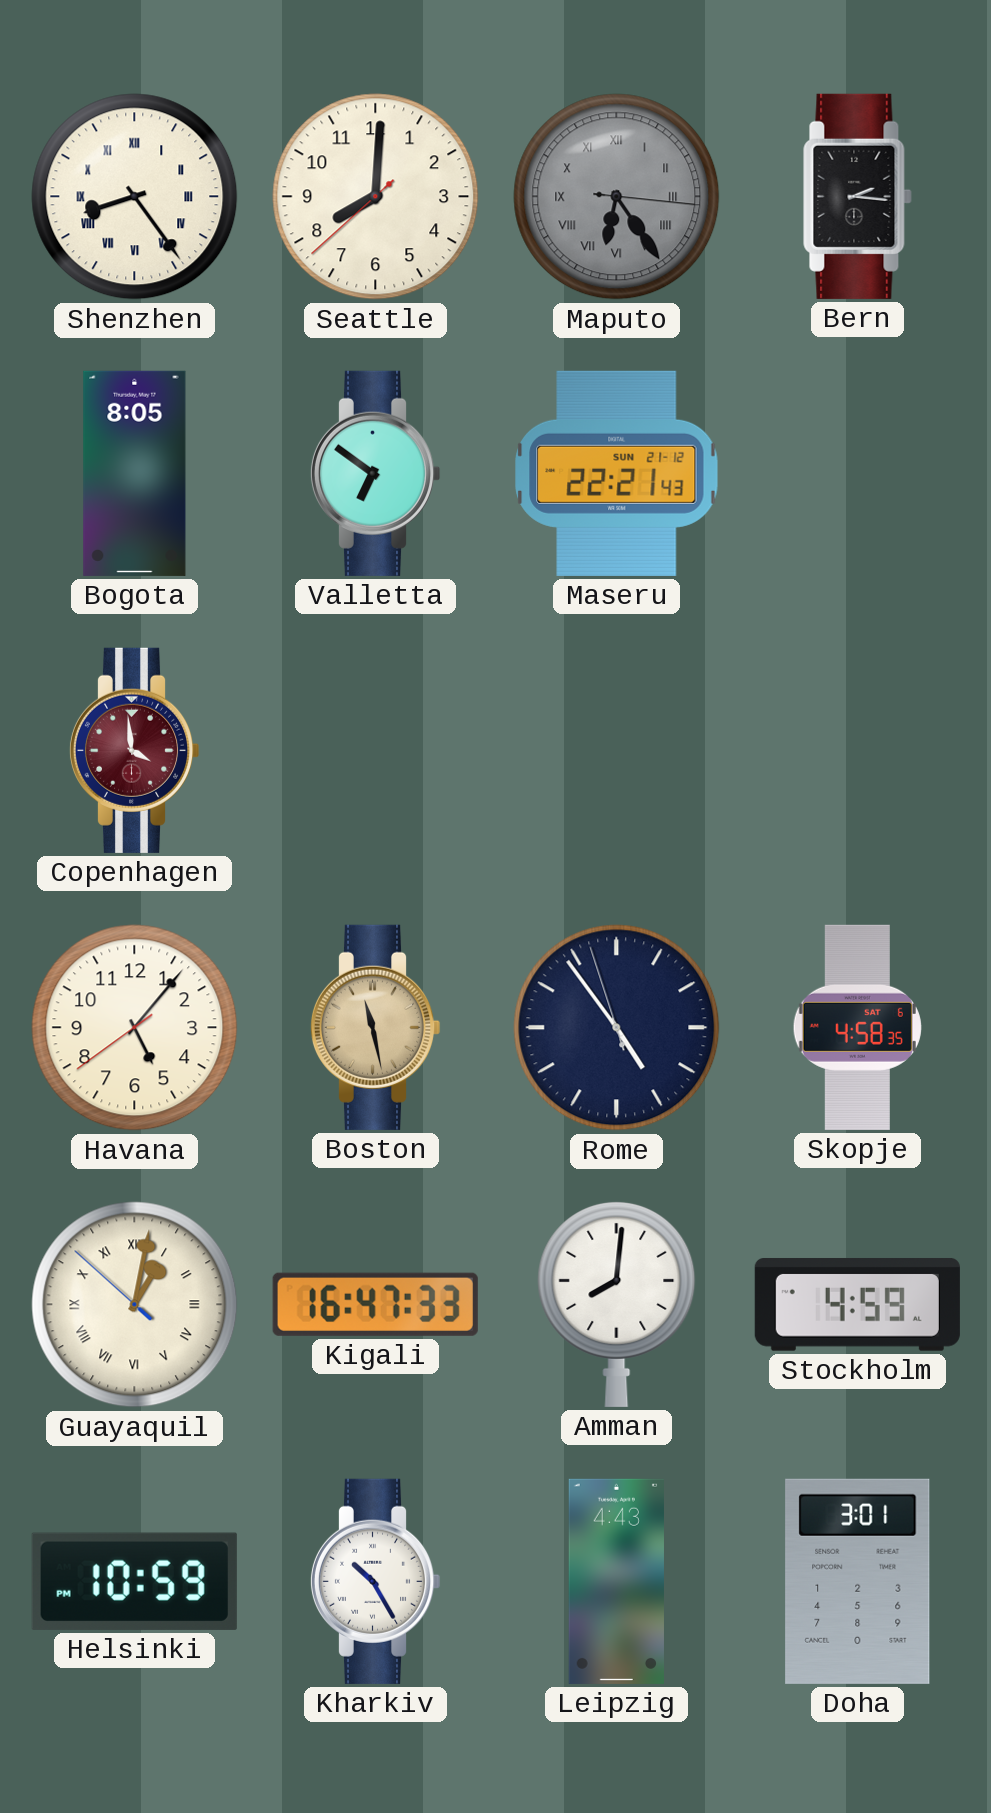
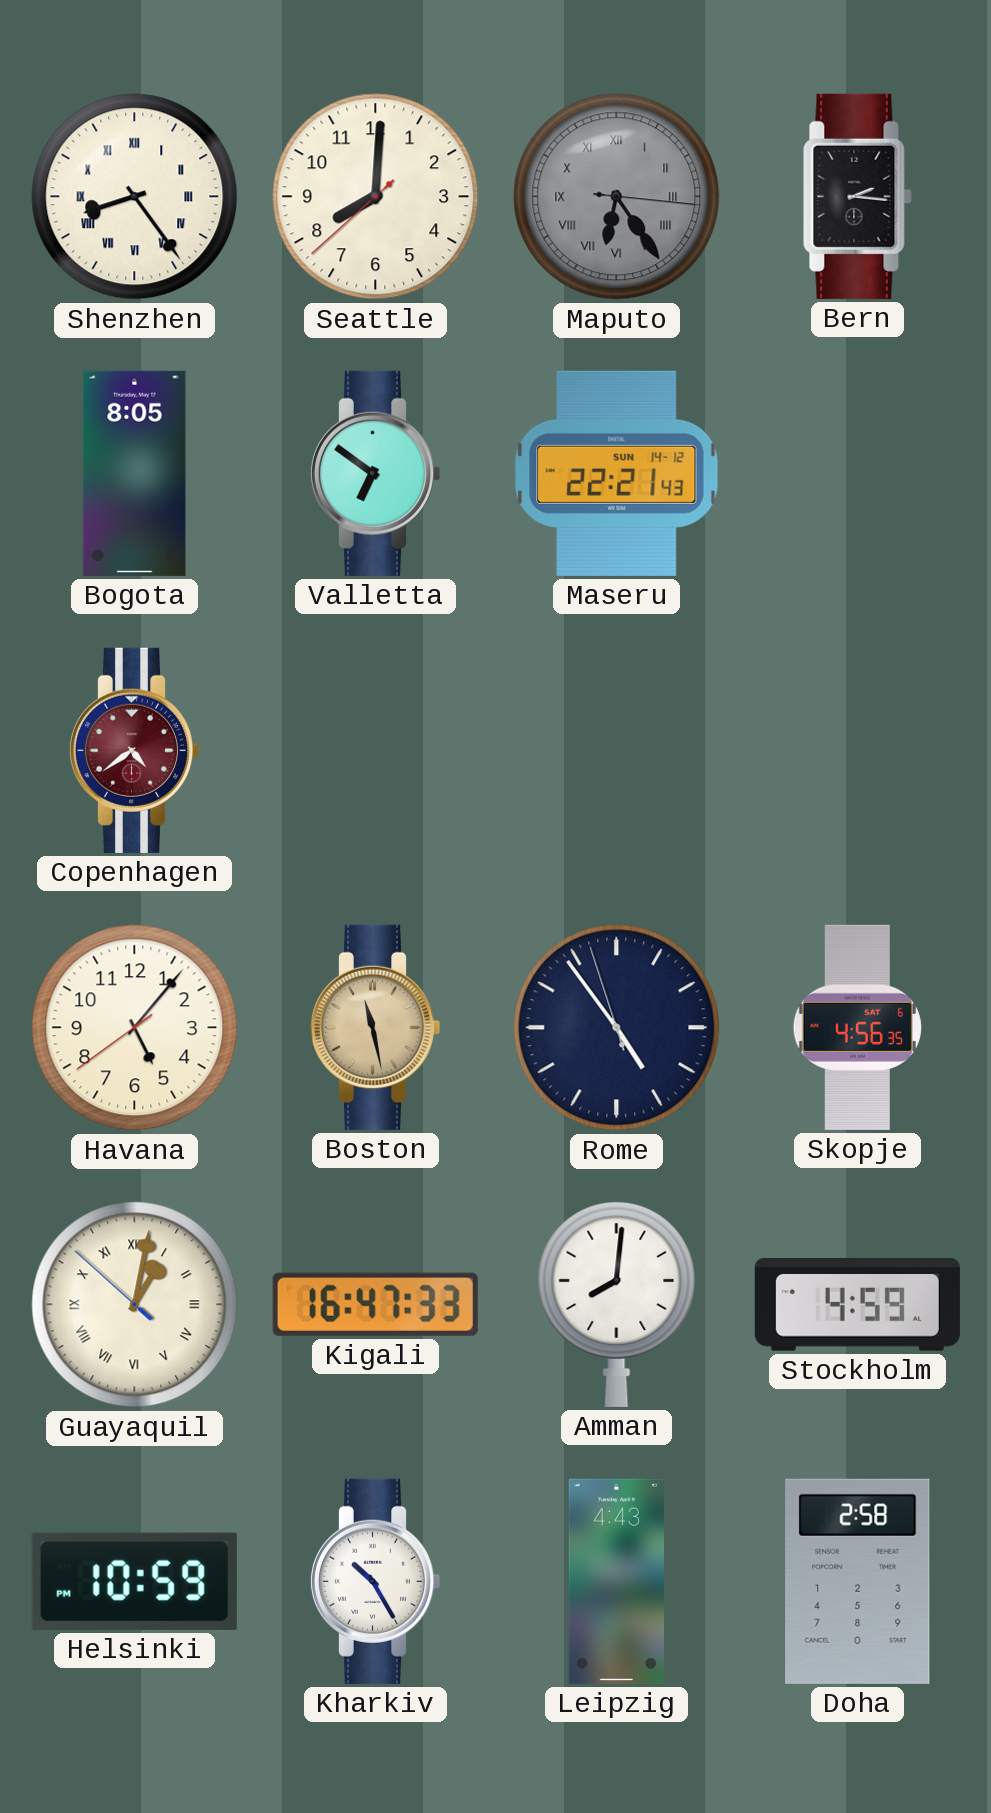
Maseru date: SUN 21-12 -> SUN 14-12
Copenhagen: 3:59 -> 4:39
Skopje: 4:58 -> 4:56
Doha: 3:01 -> 2:58
